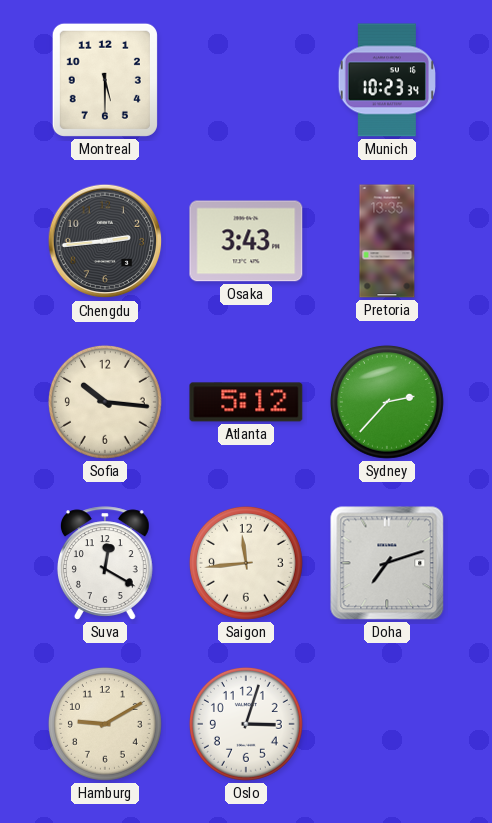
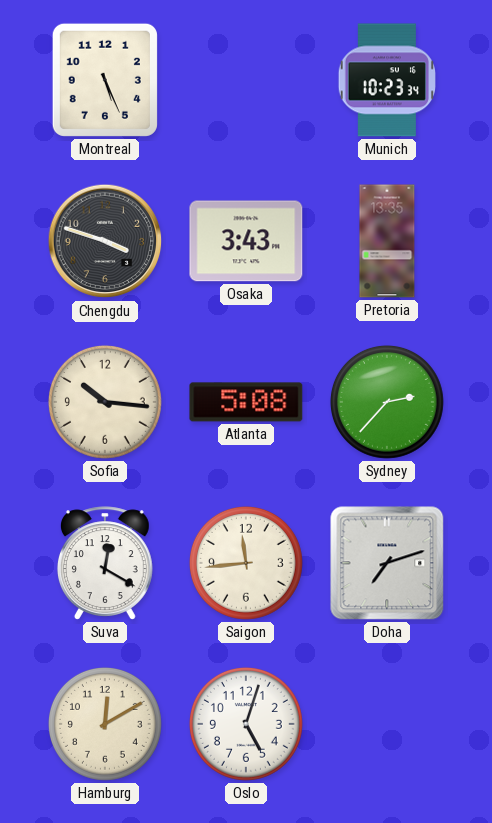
Montreal: 5:30 -> 5:26
Chengdu: 2:44 -> 3:48
Atlanta: 5:12 -> 5:08
Hamburg: 9:10 -> 12:10
Oslo: 3:03 -> 5:03
